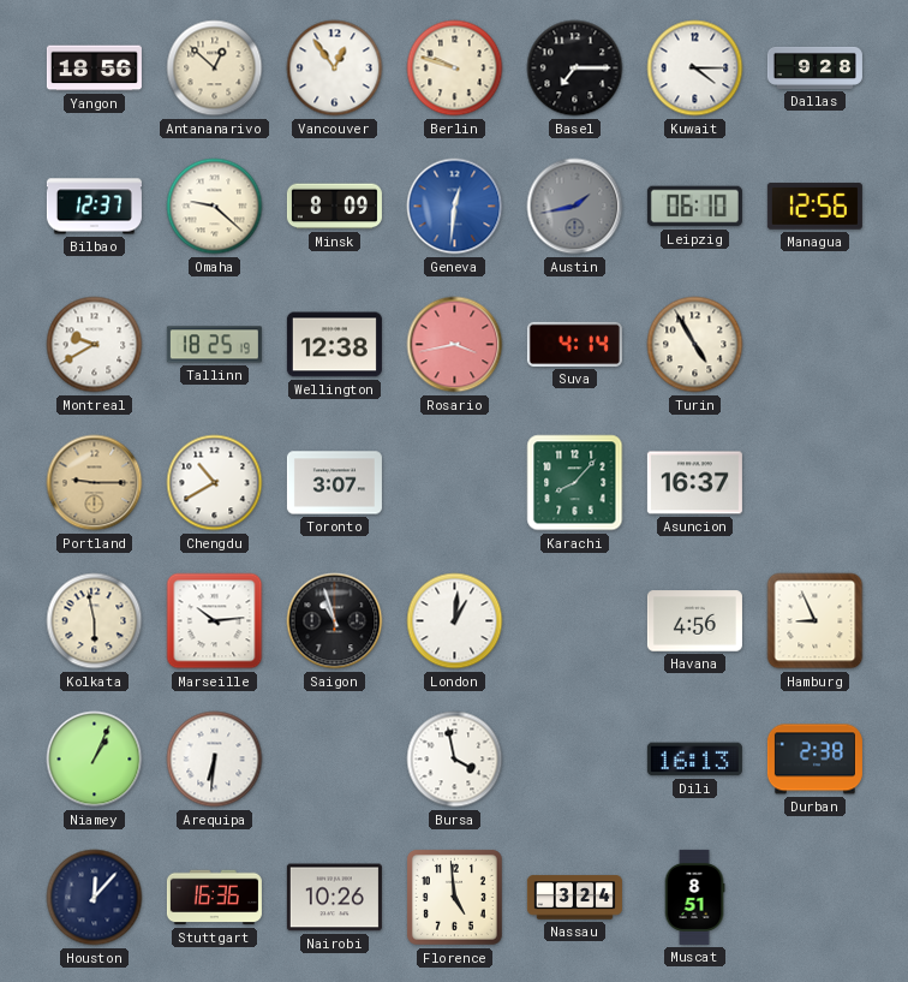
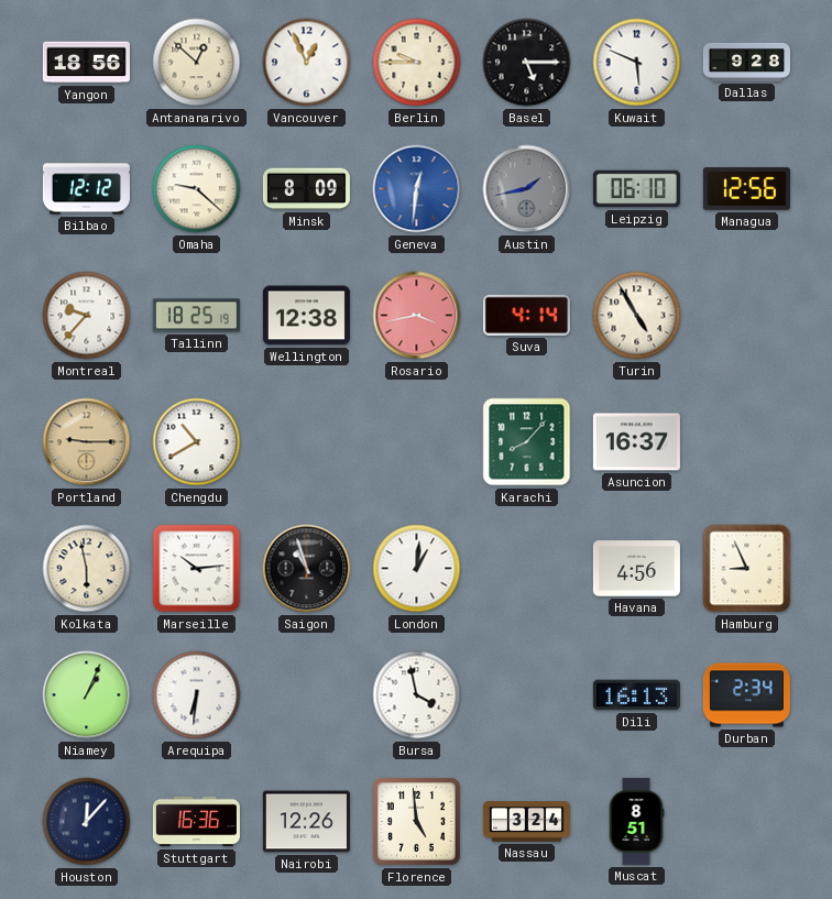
Vancouver: 12:54 -> 12:56
Berlin: 9:48 -> 9:45
Basel: 7:15 -> 5:15
Kuwait: 4:15 -> 5:49
Bilbao: 12:37 -> 12:12
Montreal: 9:40 -> 9:37
Toronto: 3:07 -> none
Durban: 2:38 -> 2:34
Nairobi: 10:26 -> 12:26
